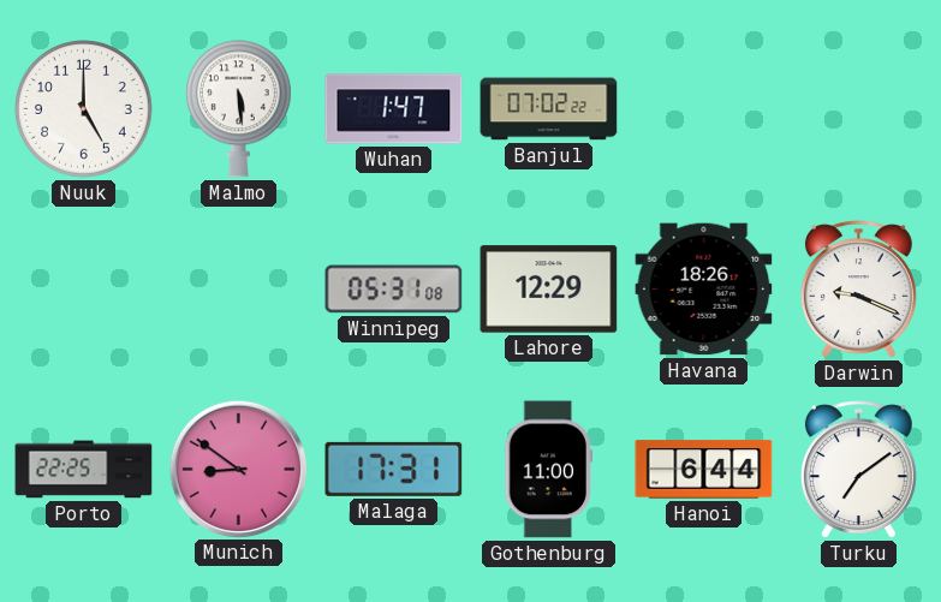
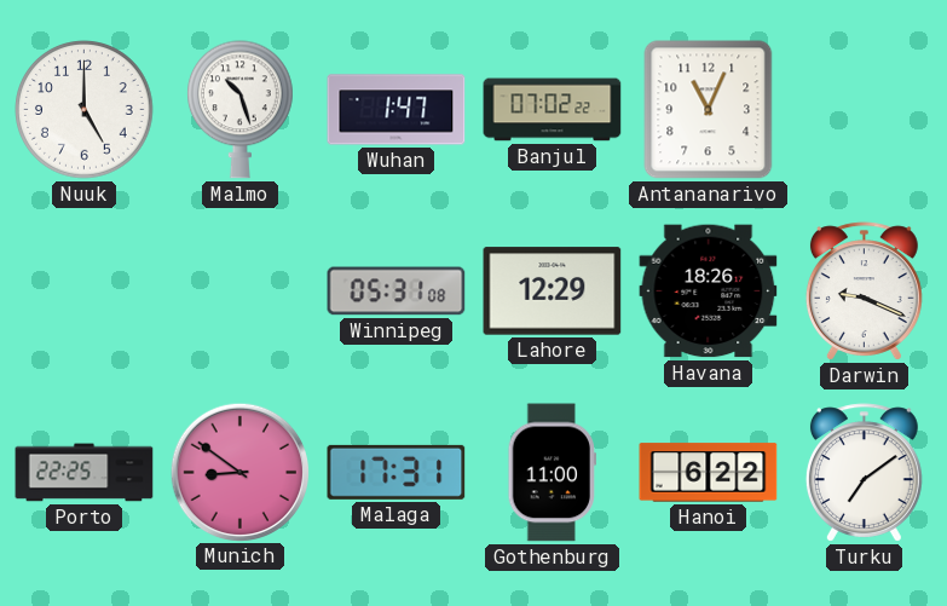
Malmo: 5:29 -> 10:27
Antananarivo: none -> 11:04
Hanoi: 6:44 -> 6:22
